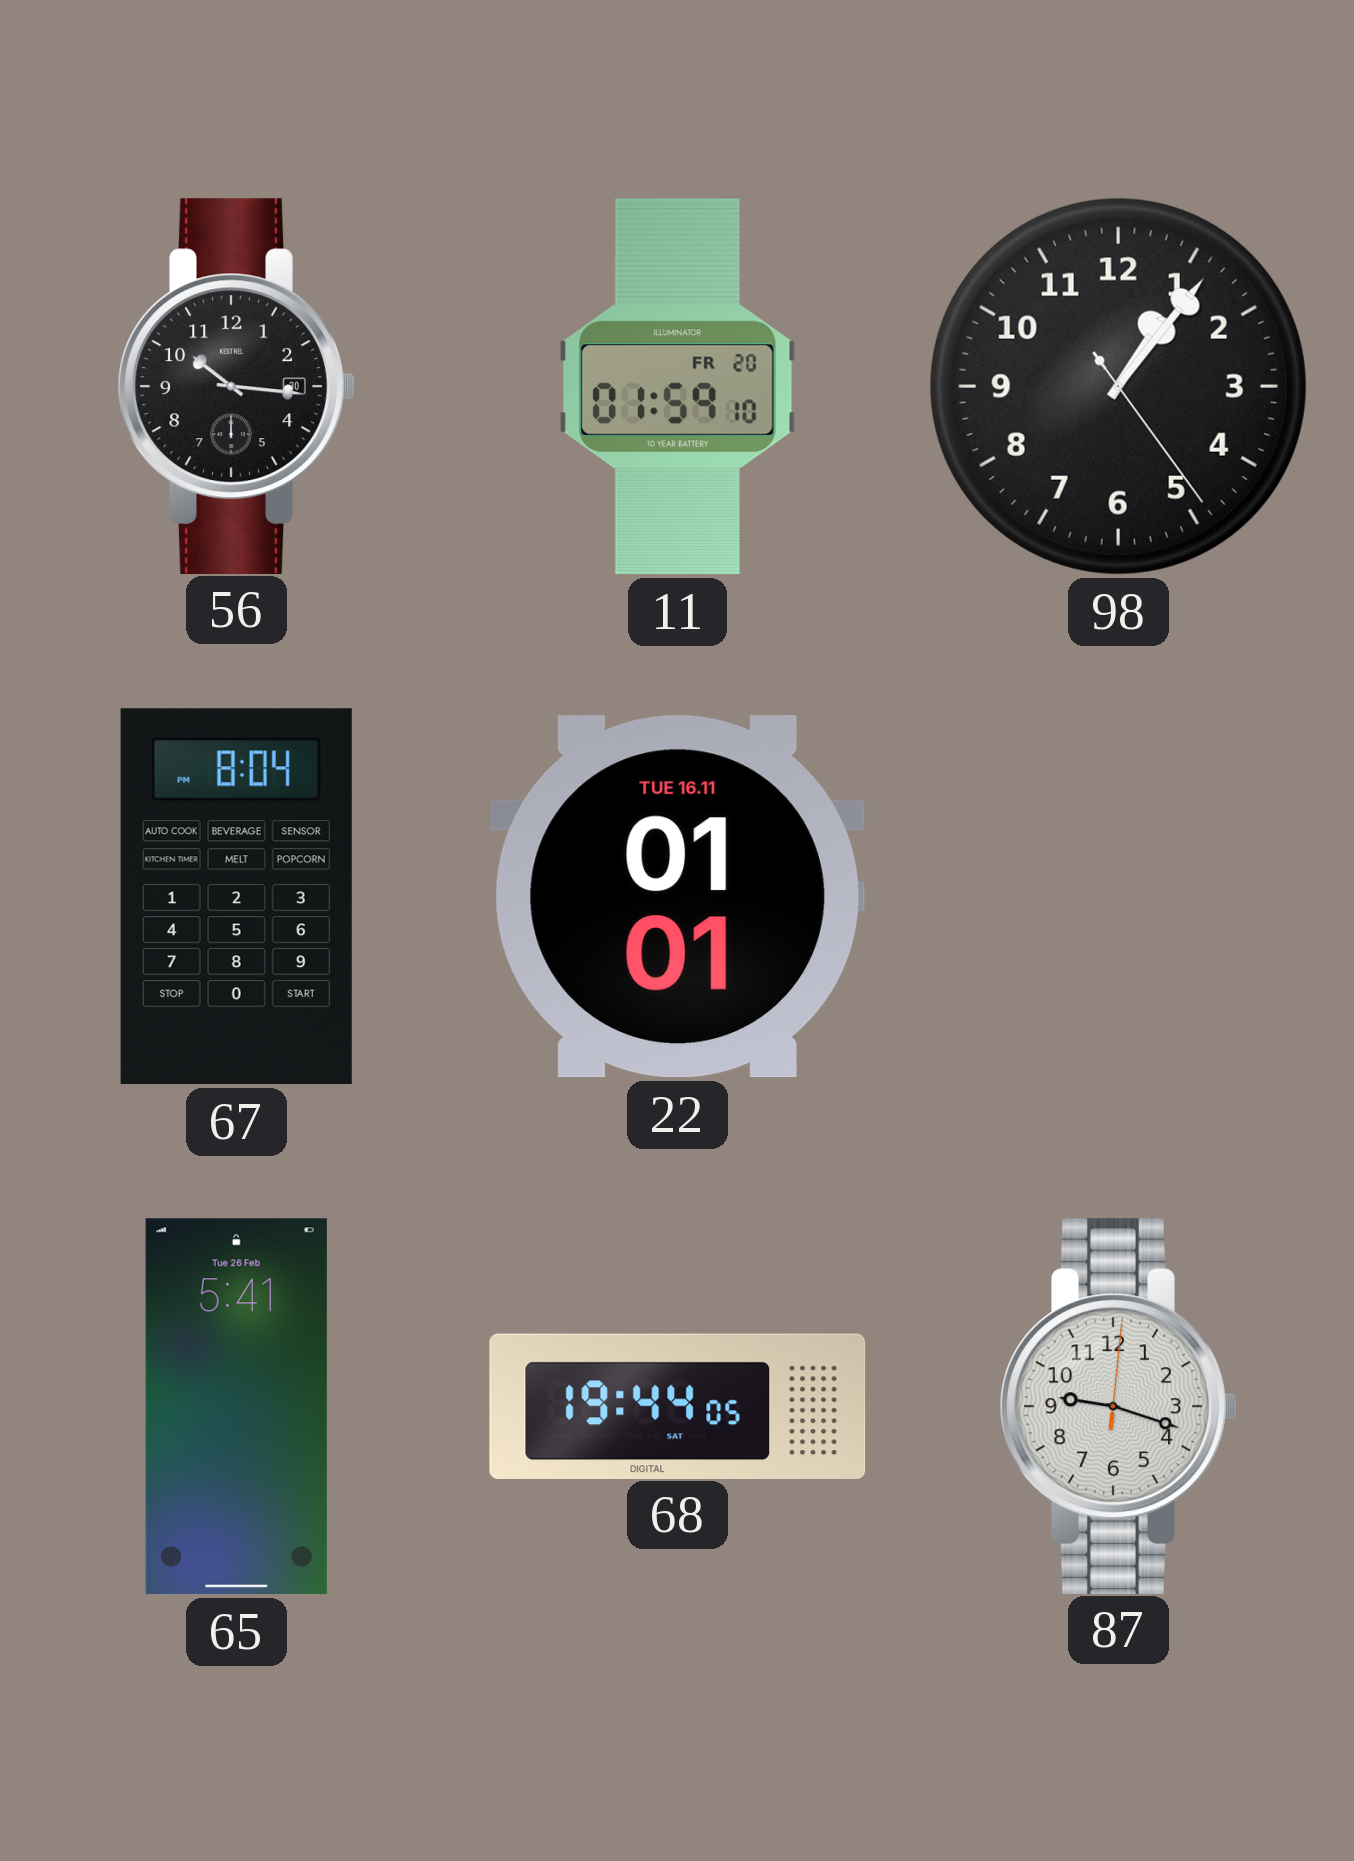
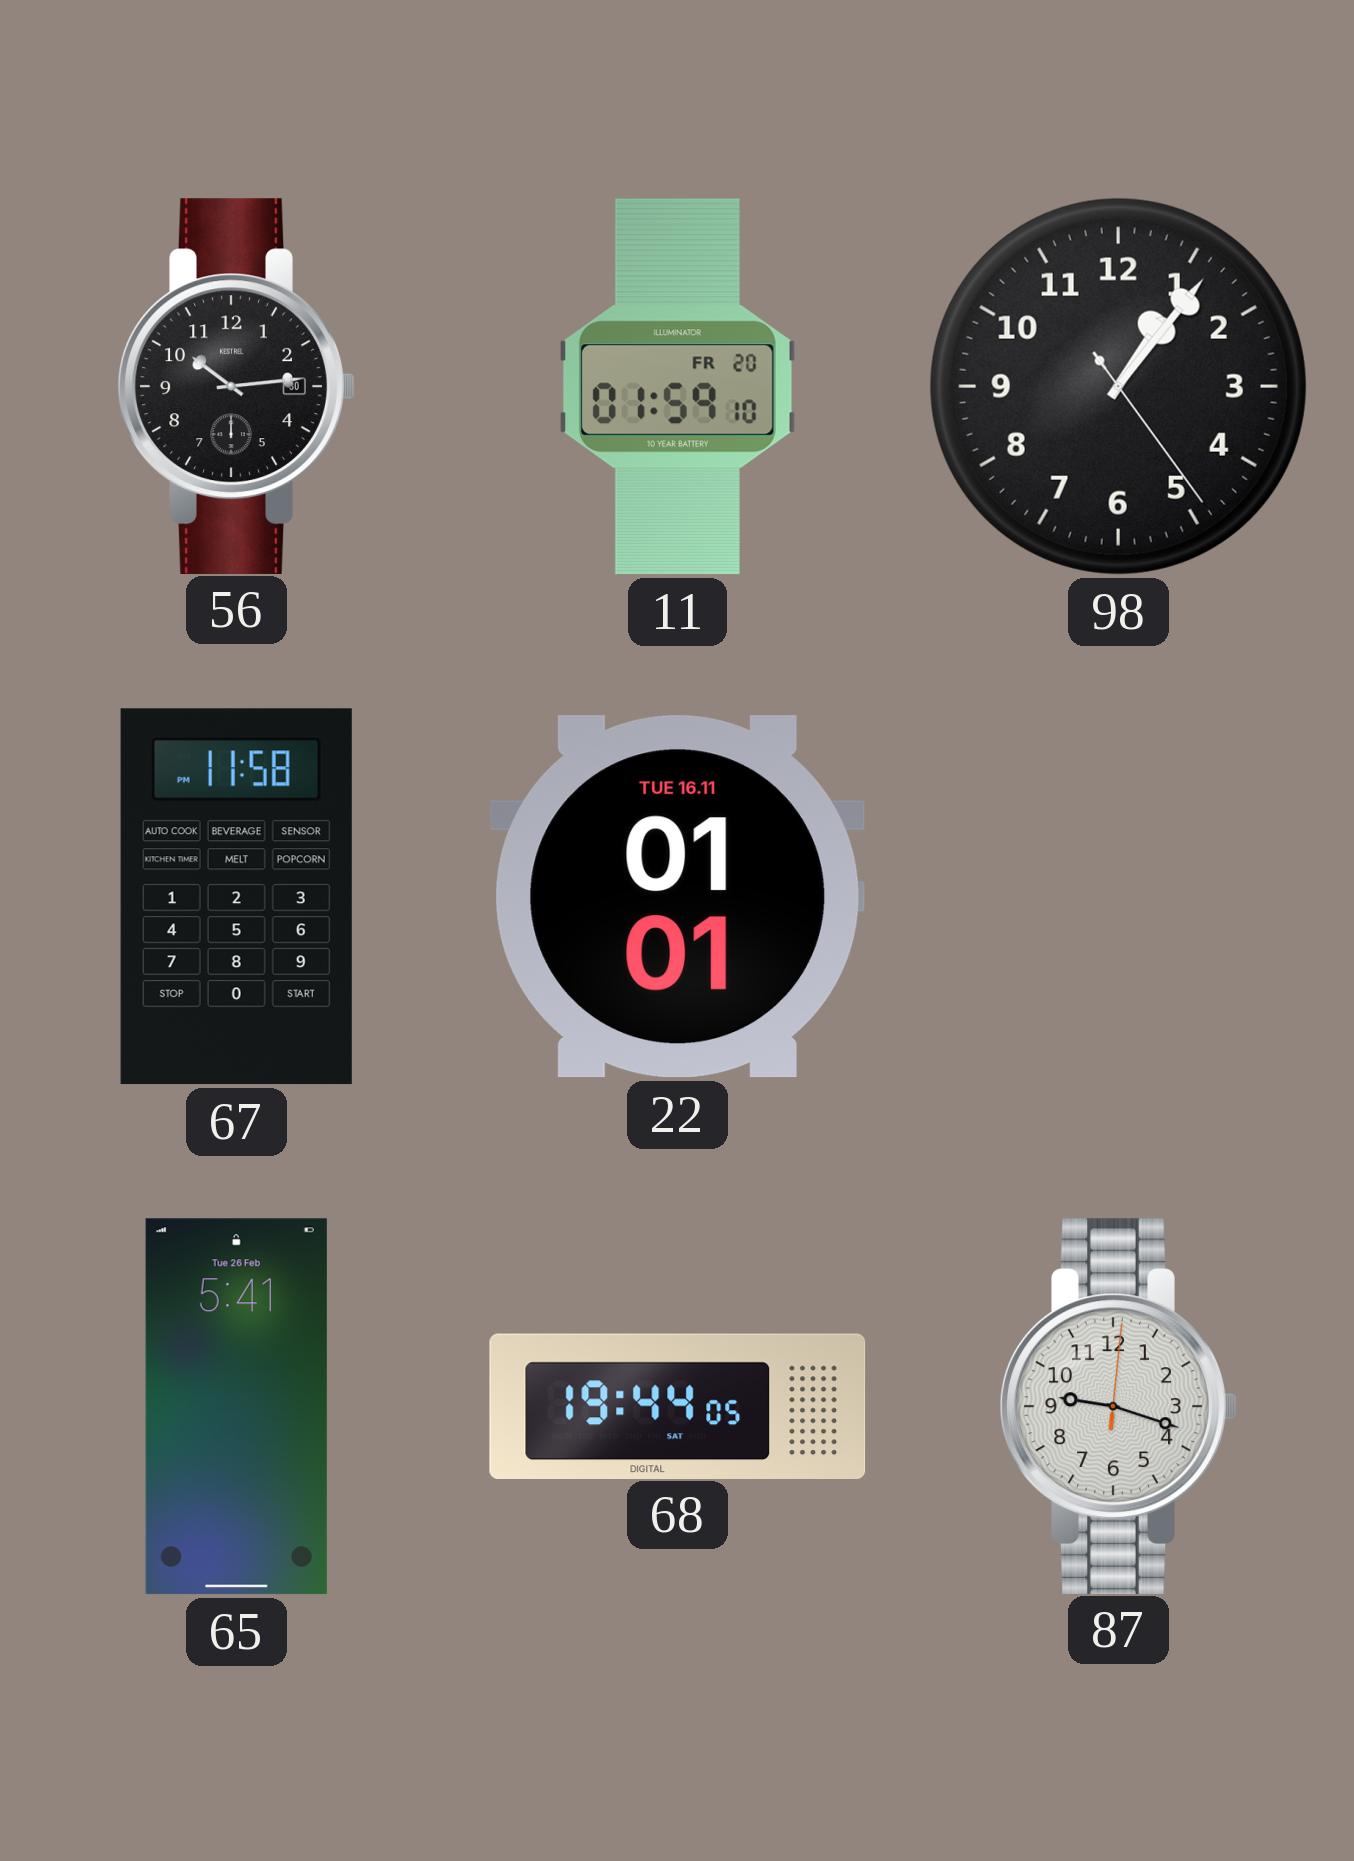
56: 10:16 -> 10:14
67: 8:04 -> 11:58
